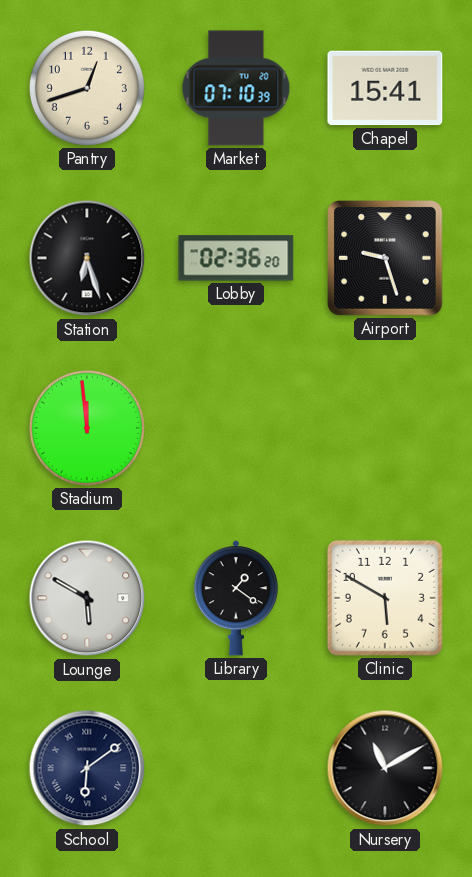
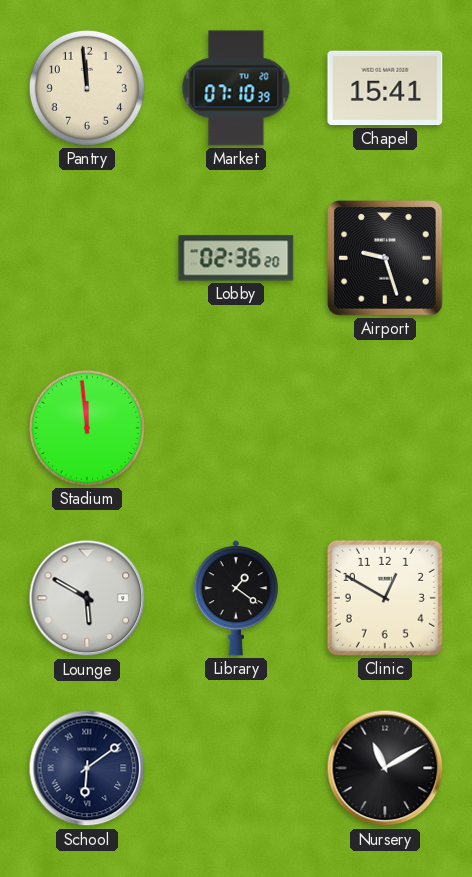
Pantry: 12:42 -> 11:59
Station: 6:27 -> none
Clinic: 5:50 -> 12:50
